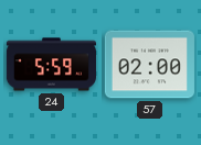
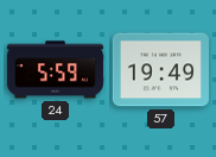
57: 02:00 -> 19:49
